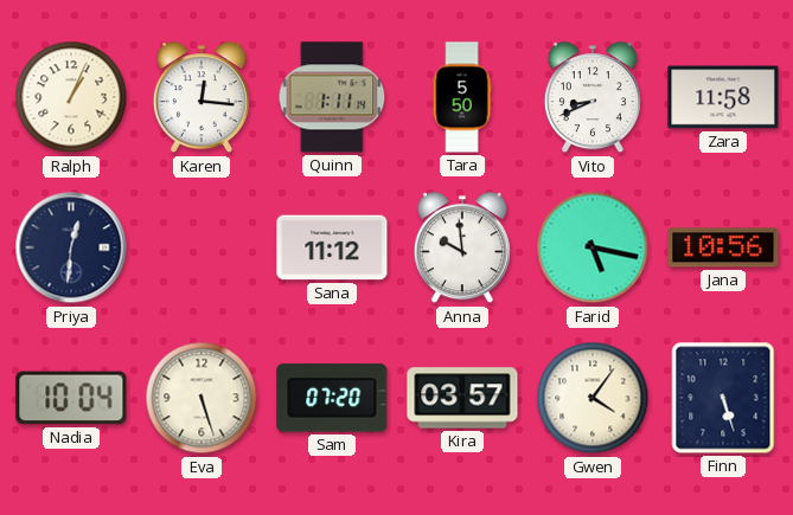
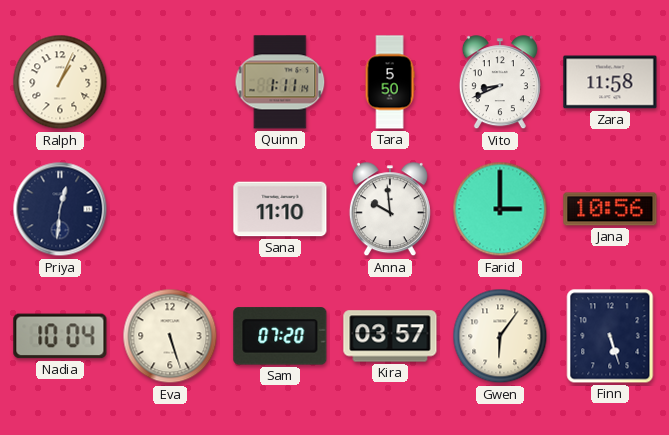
Karen: 12:16 -> none
Sana: 11:12 -> 11:10
Farid: 5:17 -> 3:00
Gwen: 4:06 -> 6:06
